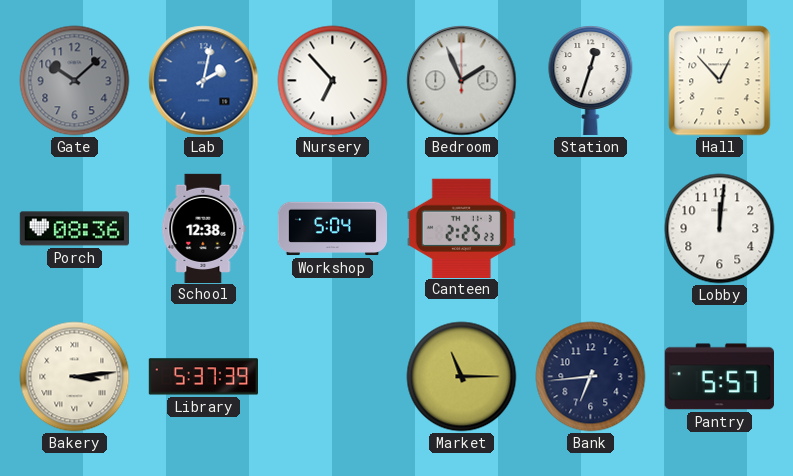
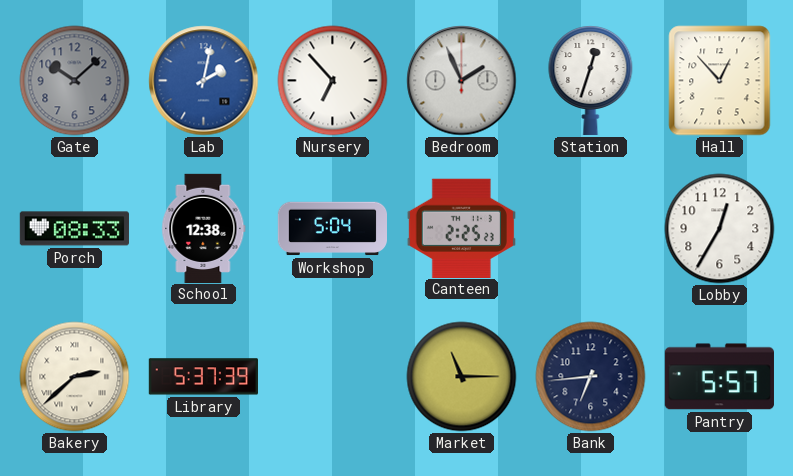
Porch: 08:36 -> 08:33
Lobby: 12:01 -> 12:35
Bakery: 3:14 -> 2:38
